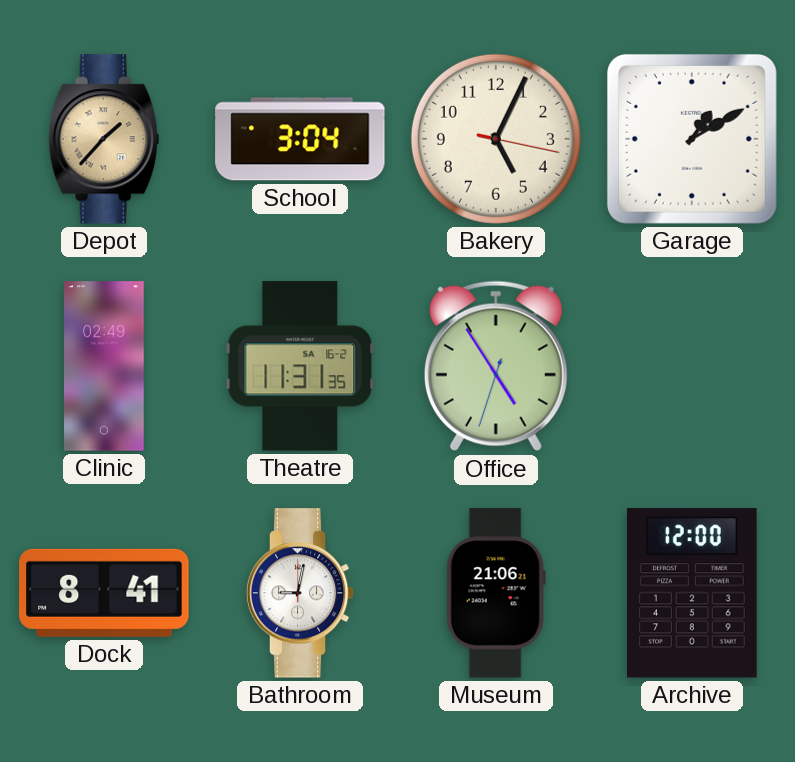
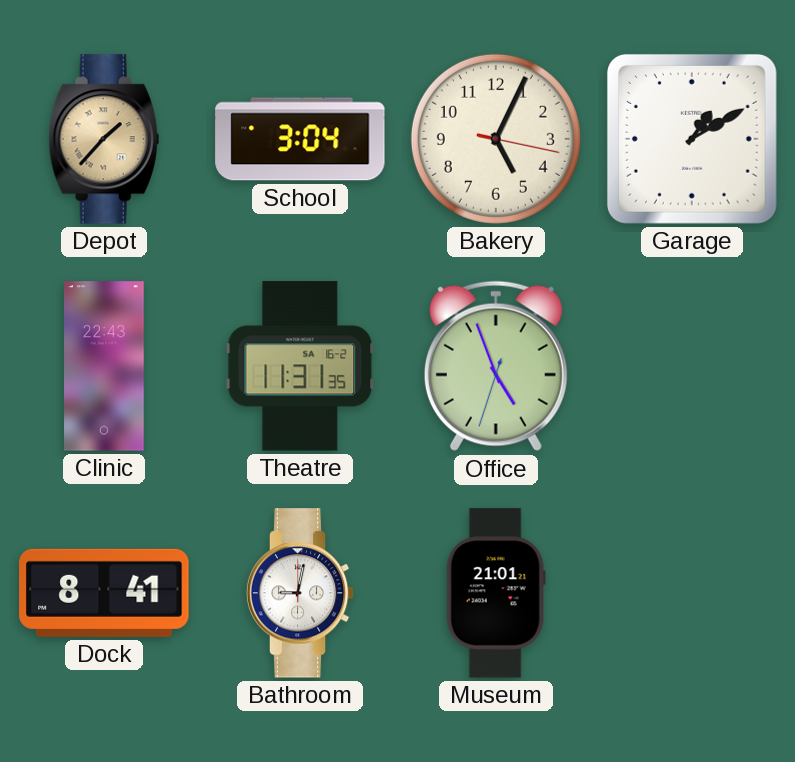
Clinic: 02:49 -> 22:43
Office: 4:54 -> 4:56
Museum: 21:06 -> 21:01
Archive: 12:00 -> none
